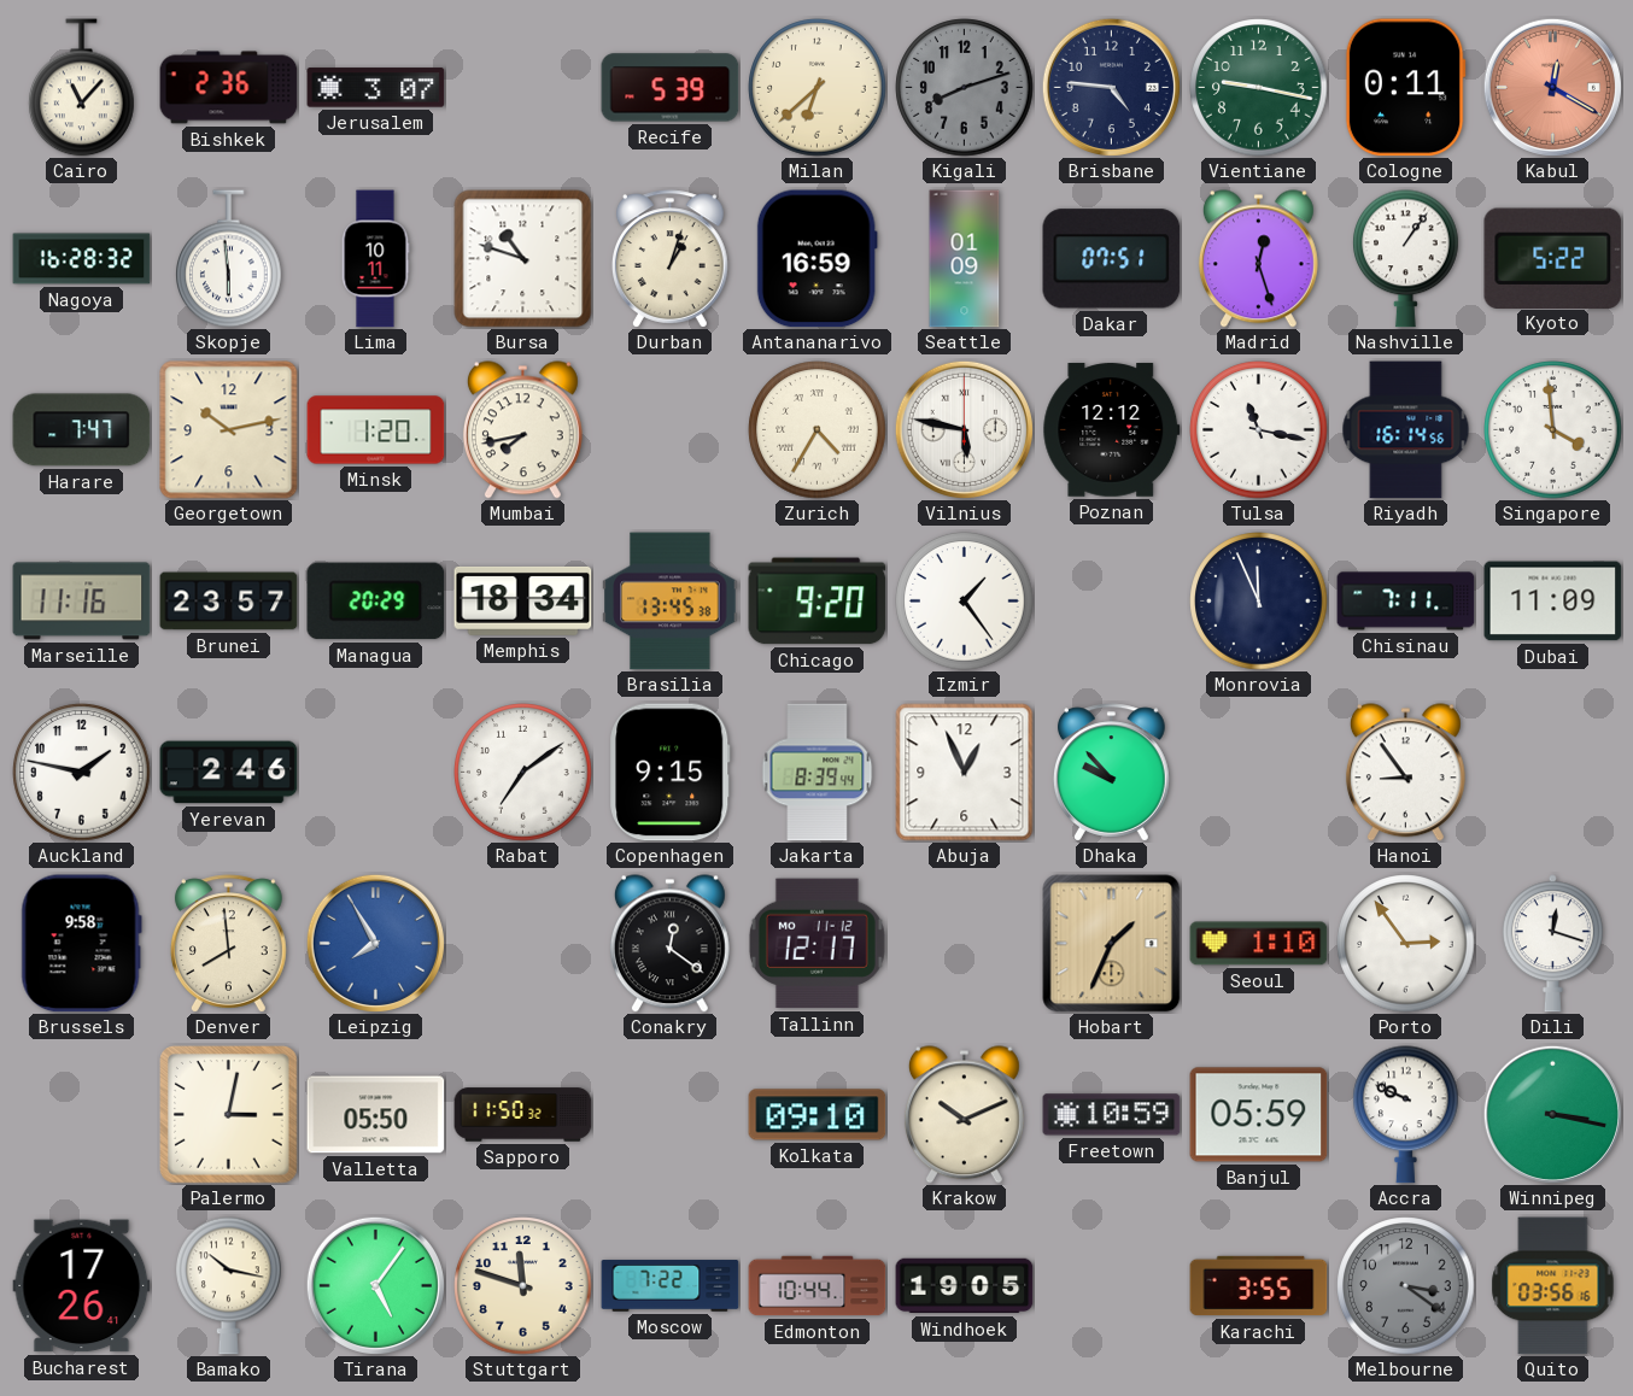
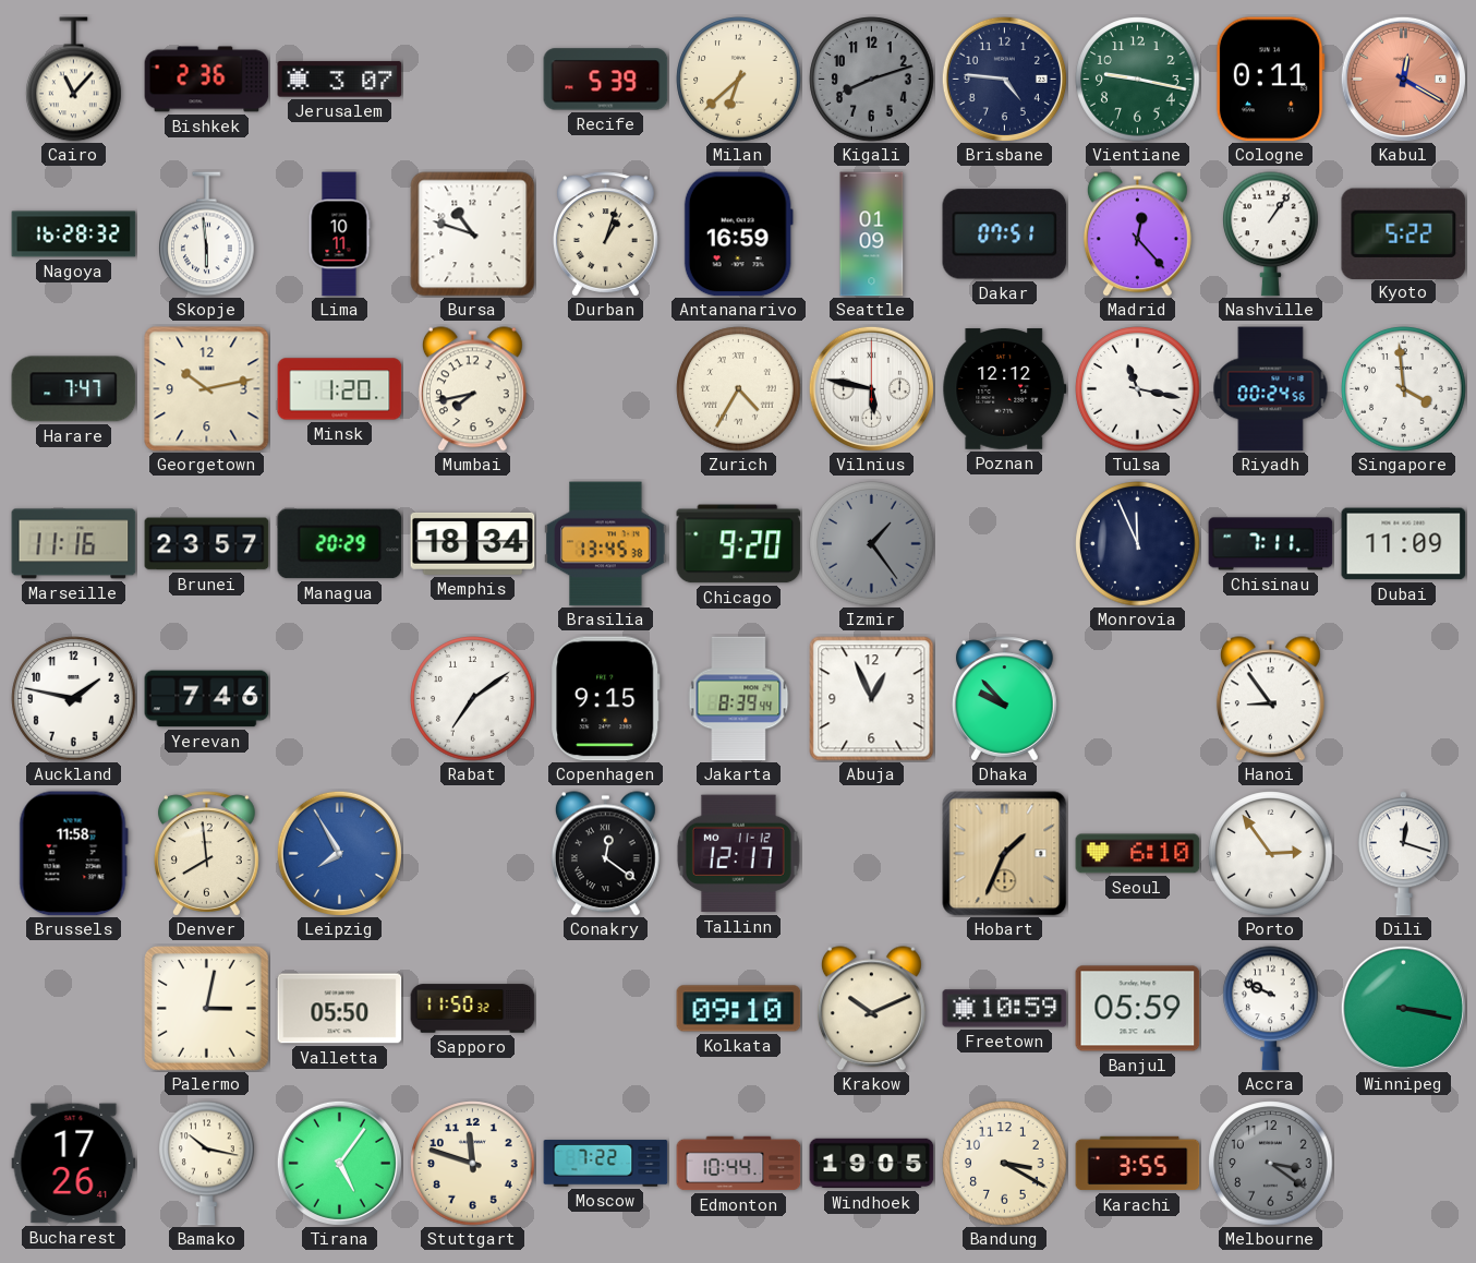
Madrid: 12:27 -> 12:23
Riyadh: 16:14 -> 00:24
Izmir dial: white -> grey
Yerevan: 2:46 -> 7:46
Brussels: 9:58 -> 11:58
Seoul: 1:10 -> 6:10
Bandung: none -> 3:20
Quito: 03:56 -> none
